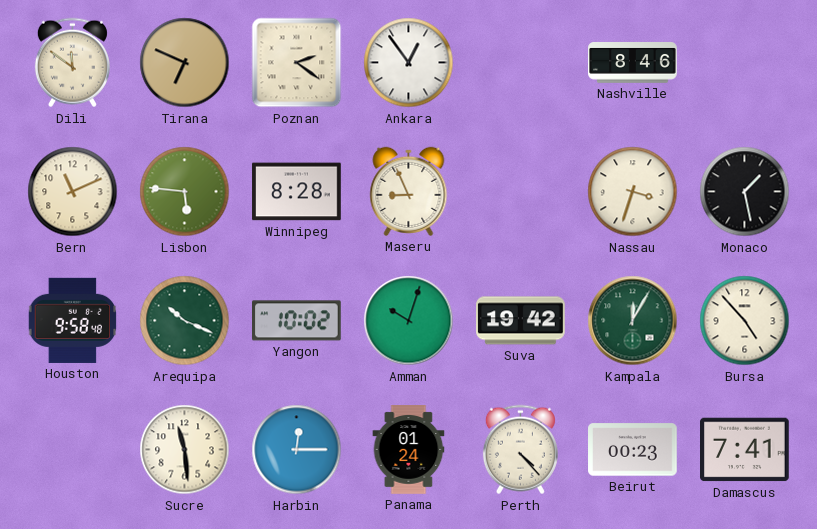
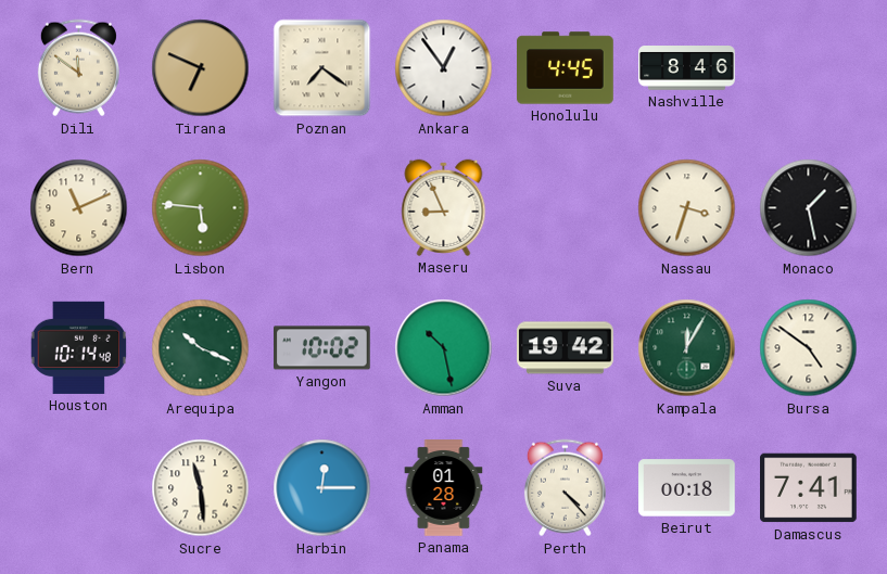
Poznan: 2:21 -> 7:21
Honolulu: none -> 4:45
Winnipeg: 8:28 -> none
Houston: 9:58 -> 10:14
Amman: 10:03 -> 10:28
Bursa: 4:53 -> 4:51
Panama: 01:24 -> 01:28
Beirut: 00:23 -> 00:18
